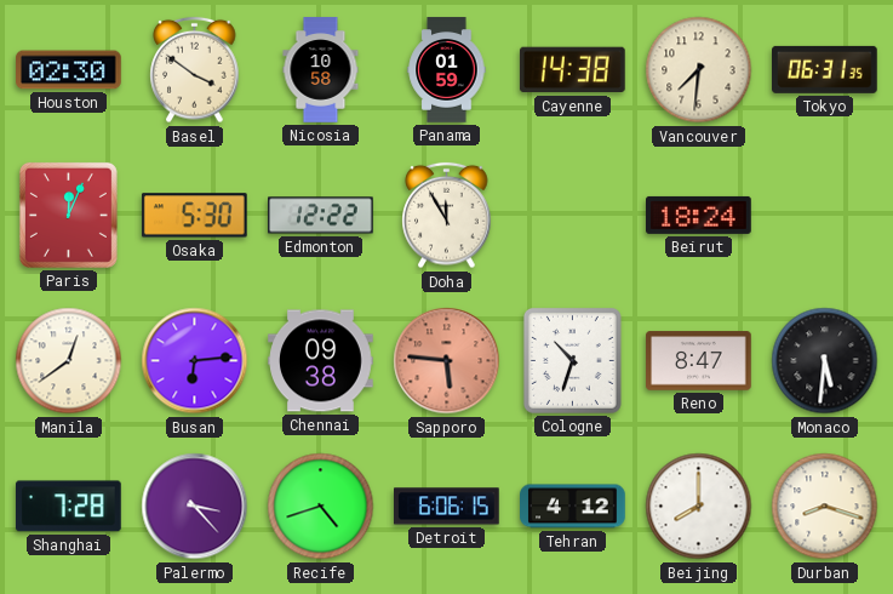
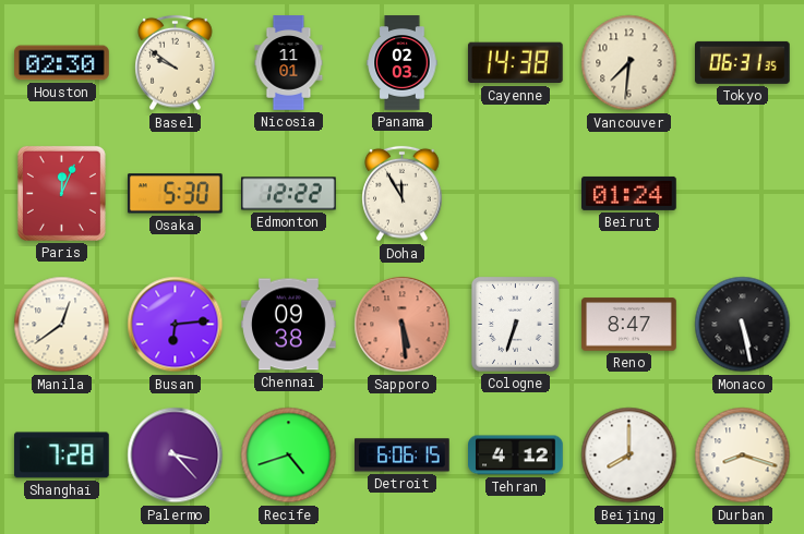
Basel: 3:51 -> 9:51
Nicosia: 10:58 -> 11:01
Panama: 01:59 -> 02:03
Beirut: 18:24 -> 01:24
Sapporo: 5:46 -> 5:29
Cologne: 10:33 -> 6:33
Monaco: 5:31 -> 5:28
